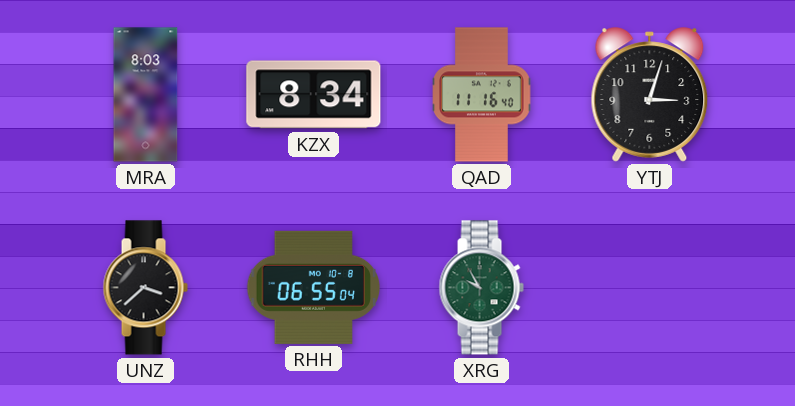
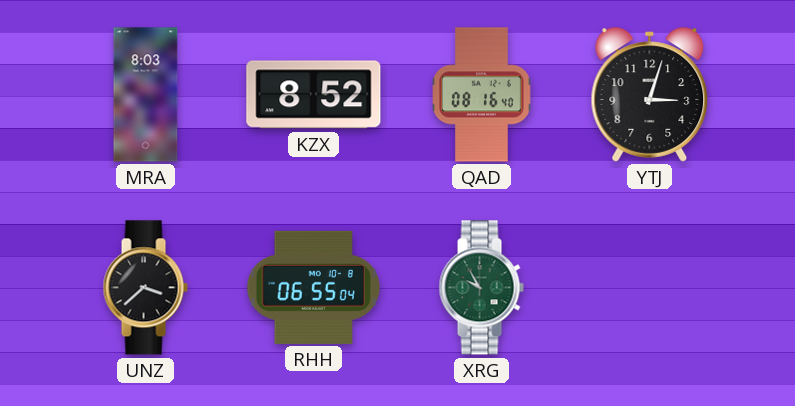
KZX: 8:34 -> 8:52
QAD: 11:16 -> 08:16
